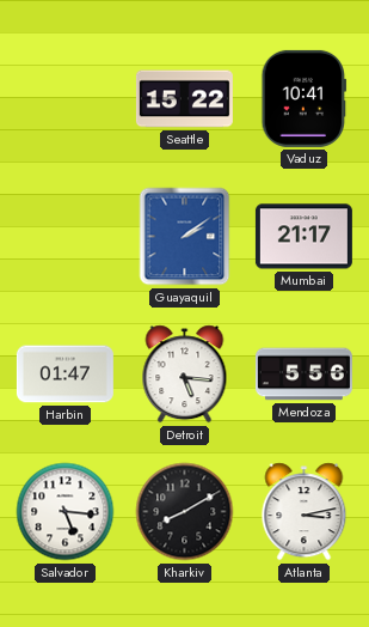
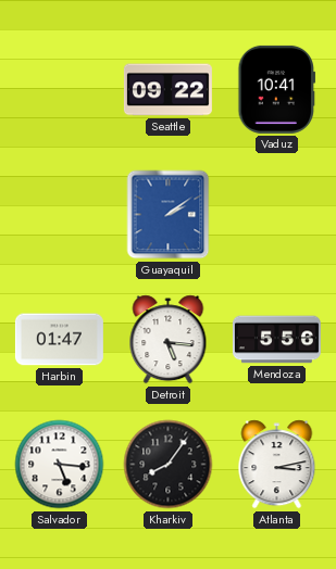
Seattle: 15:22 -> 09:22
Mumbai: 21:17 -> none
Kharkiv: 8:10 -> 8:06
